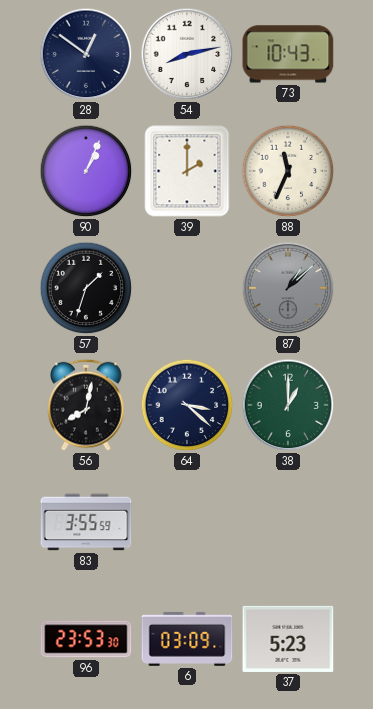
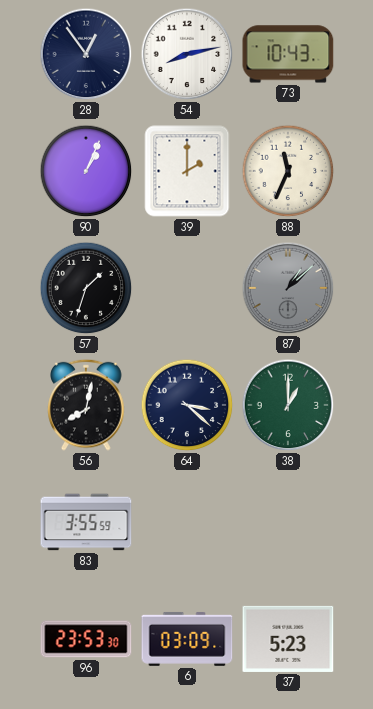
28: 12:51 -> 12:54
